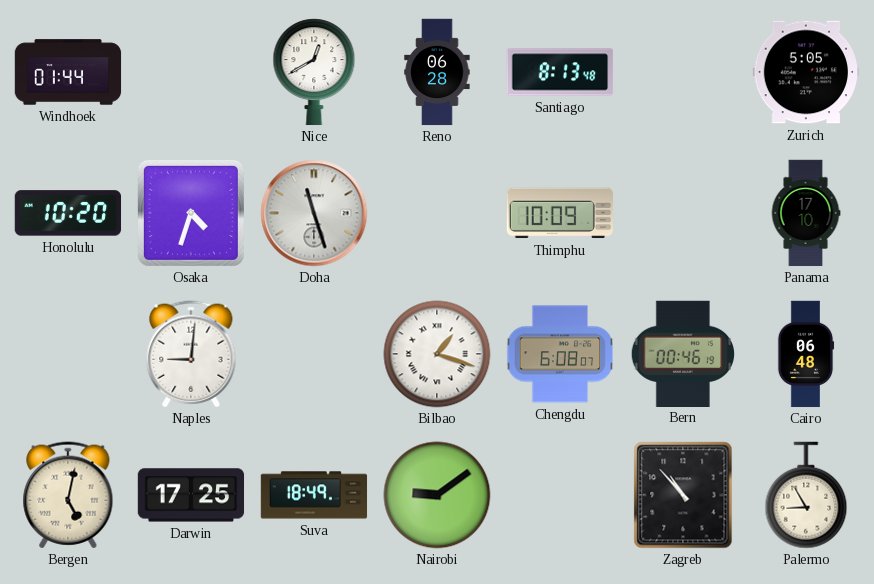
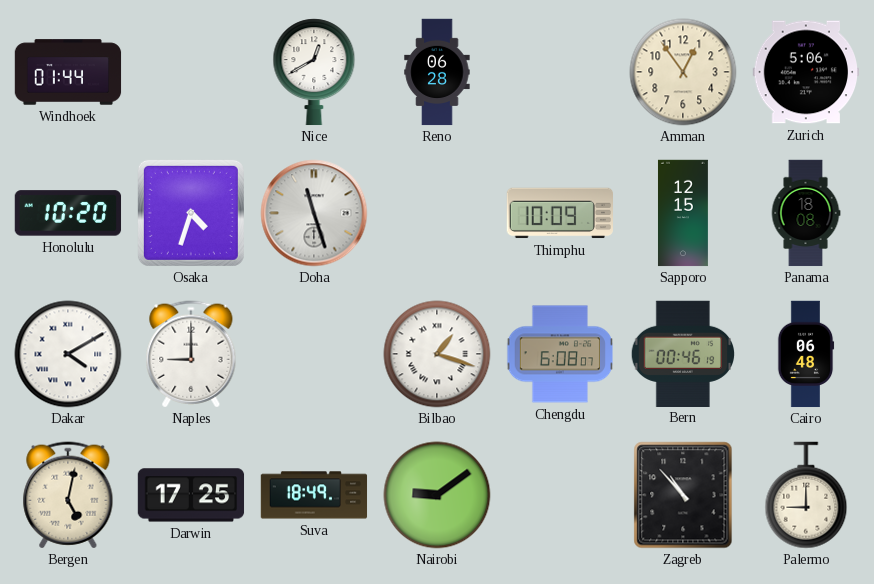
Santiago: 8:13 -> none
Amman: none -> 12:54
Zurich: 5:05 -> 5:06
Sapporo: none -> 12:15
Panama: 17:10 -> 18:08
Dakar: none -> 4:10
Naples: 9:01 -> 9:00
Palermo: 8:55 -> 9:00
